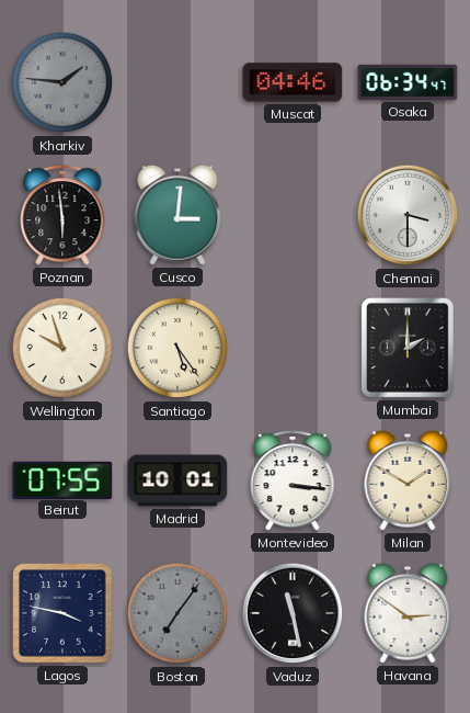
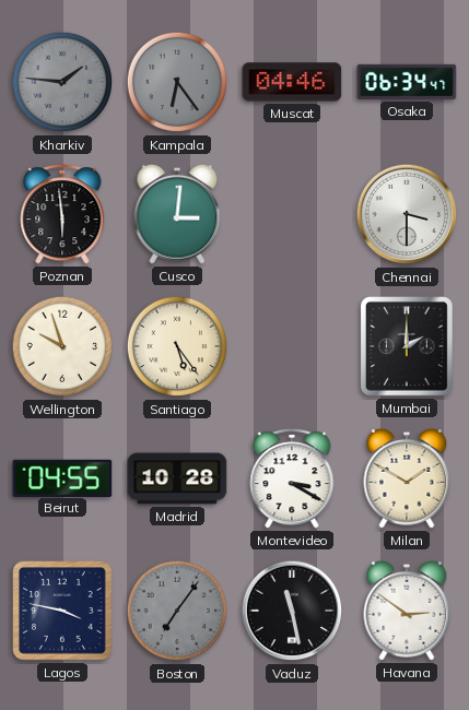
Kampala: none -> 6:24
Beirut: 07:55 -> 04:55
Madrid: 10:01 -> 10:28
Montevideo: 3:16 -> 3:20
